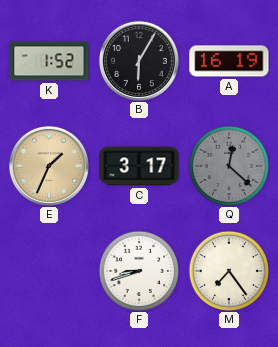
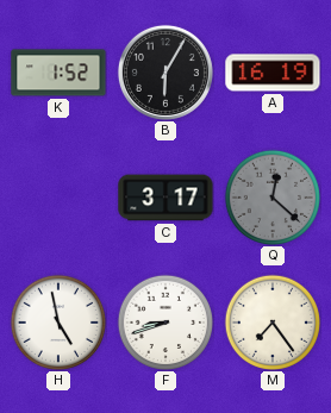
E: 1:34 -> none
H: none -> 4:58
